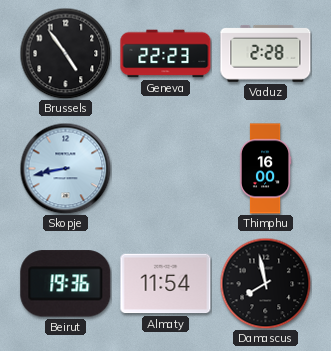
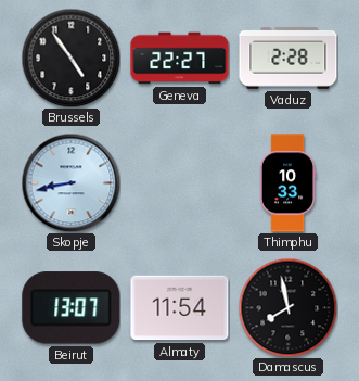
Geneva: 22:23 -> 22:27
Thimphu: 16:00 -> 10:33
Beirut: 19:36 -> 13:07
